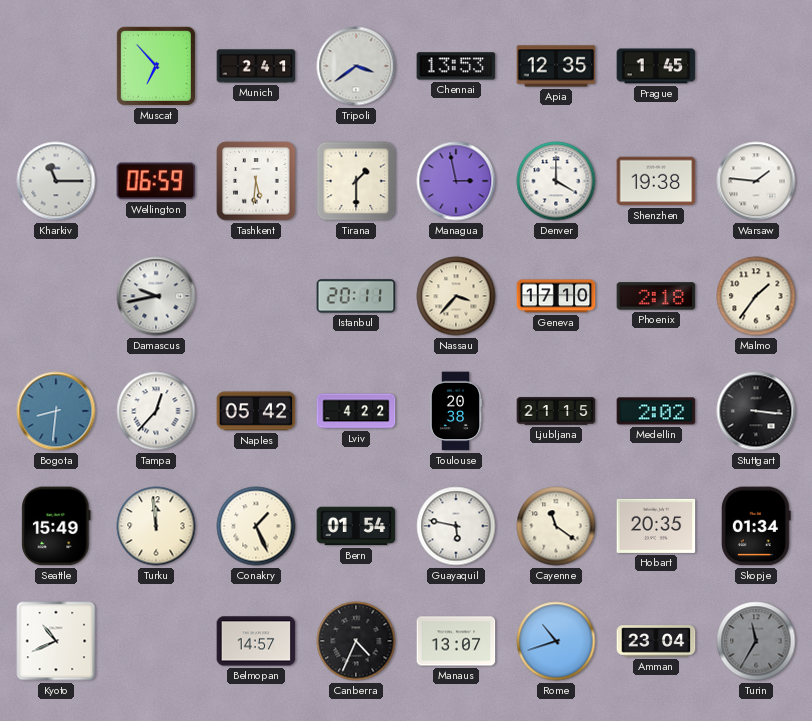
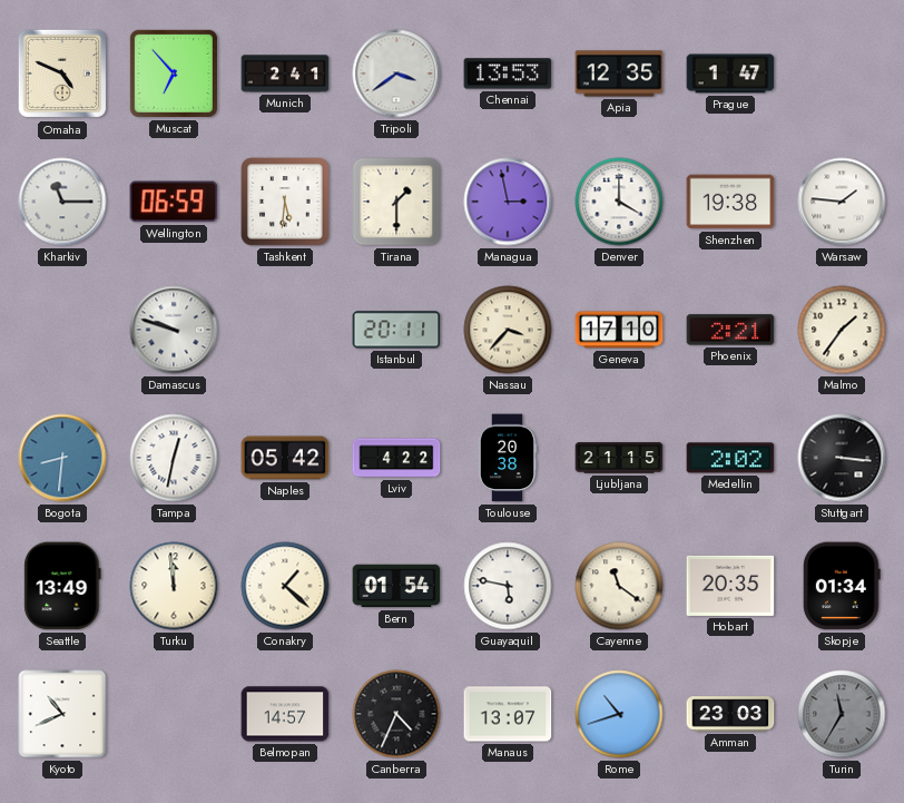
Omaha: none -> 4:49
Prague: 1:45 -> 1:47
Damascus: 9:43 -> 9:48
Phoenix: 2:18 -> 2:21
Tampa: 12:37 -> 12:32
Seattle: 15:49 -> 13:49
Conakry: 1:26 -> 1:22
Amman: 23:04 -> 23:03
